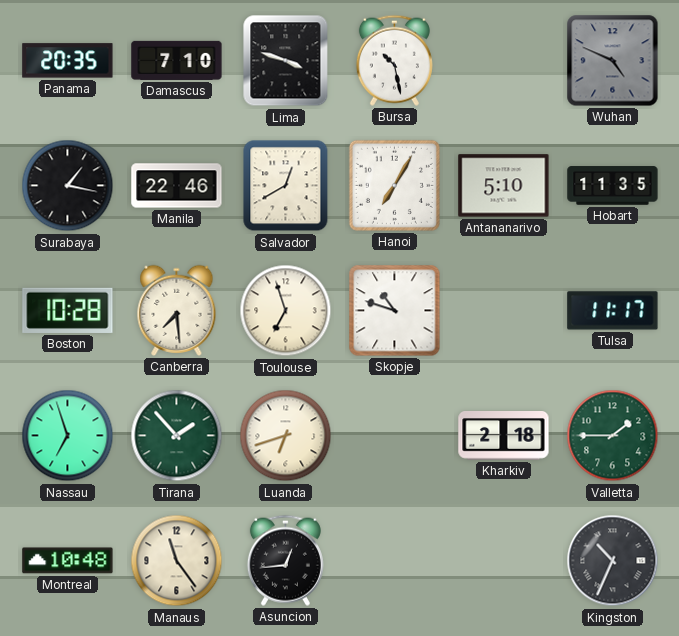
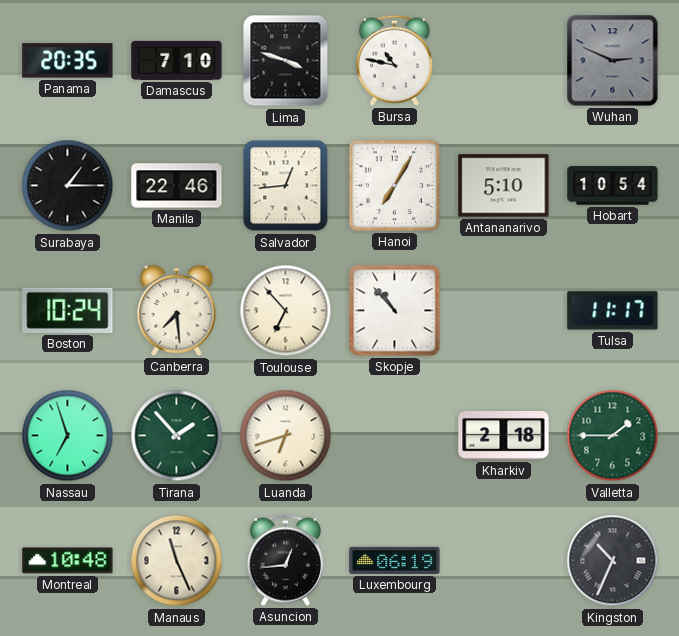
Bursa: 10:28 -> 10:47
Wuhan: 4:49 -> 2:49
Surabaya: 1:17 -> 1:15
Salvador: 12:40 -> 12:44
Hobart: 11:35 -> 10:54
Boston: 10:28 -> 10:24
Toulouse: 6:57 -> 6:53
Skopje: 10:48 -> 10:53
Manaus: 11:24 -> 11:26
Luxembourg: none -> 06:19
